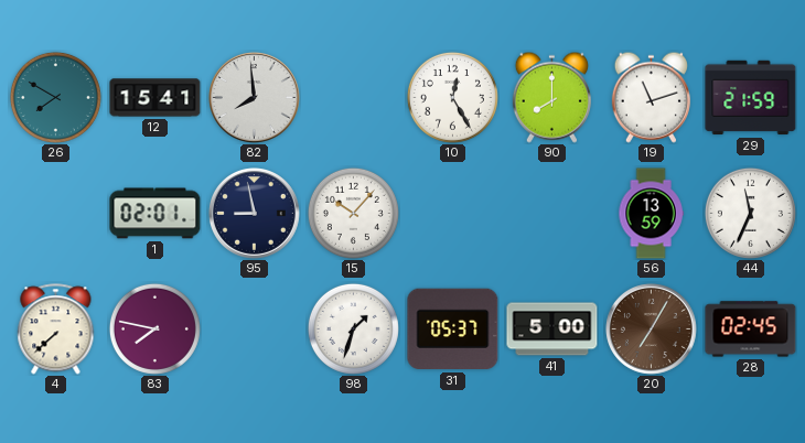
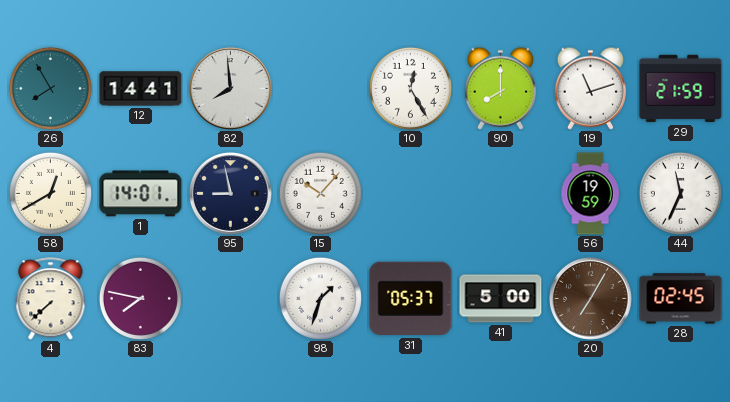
26: 7:50 -> 7:55
12: 15:41 -> 14:41
58: none -> 12:40
1: 02:01 -> 14:01
56: 13:59 -> 19:59
